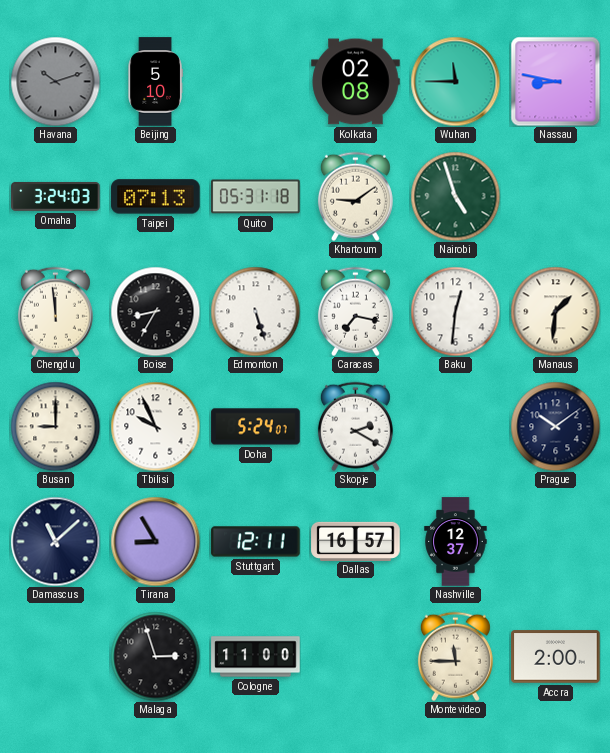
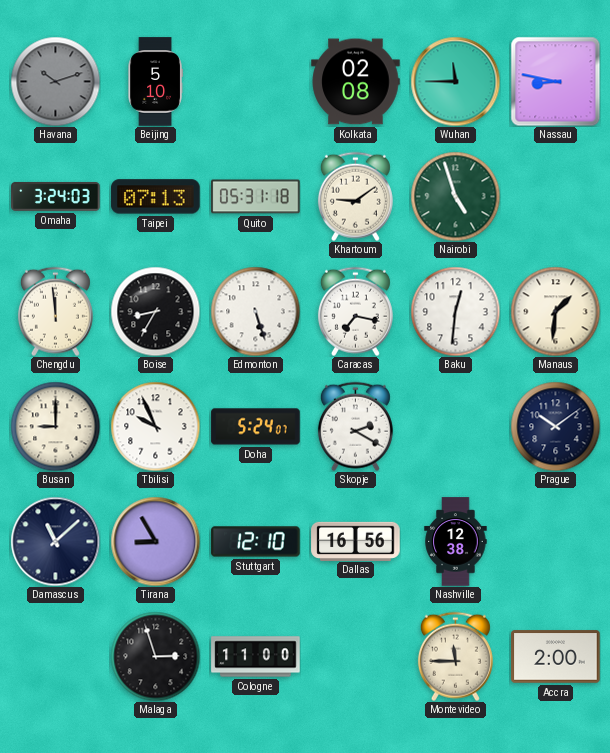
Stuttgart: 12:11 -> 12:10
Dallas: 16:57 -> 16:56
Nashville: 12:37 -> 12:38
